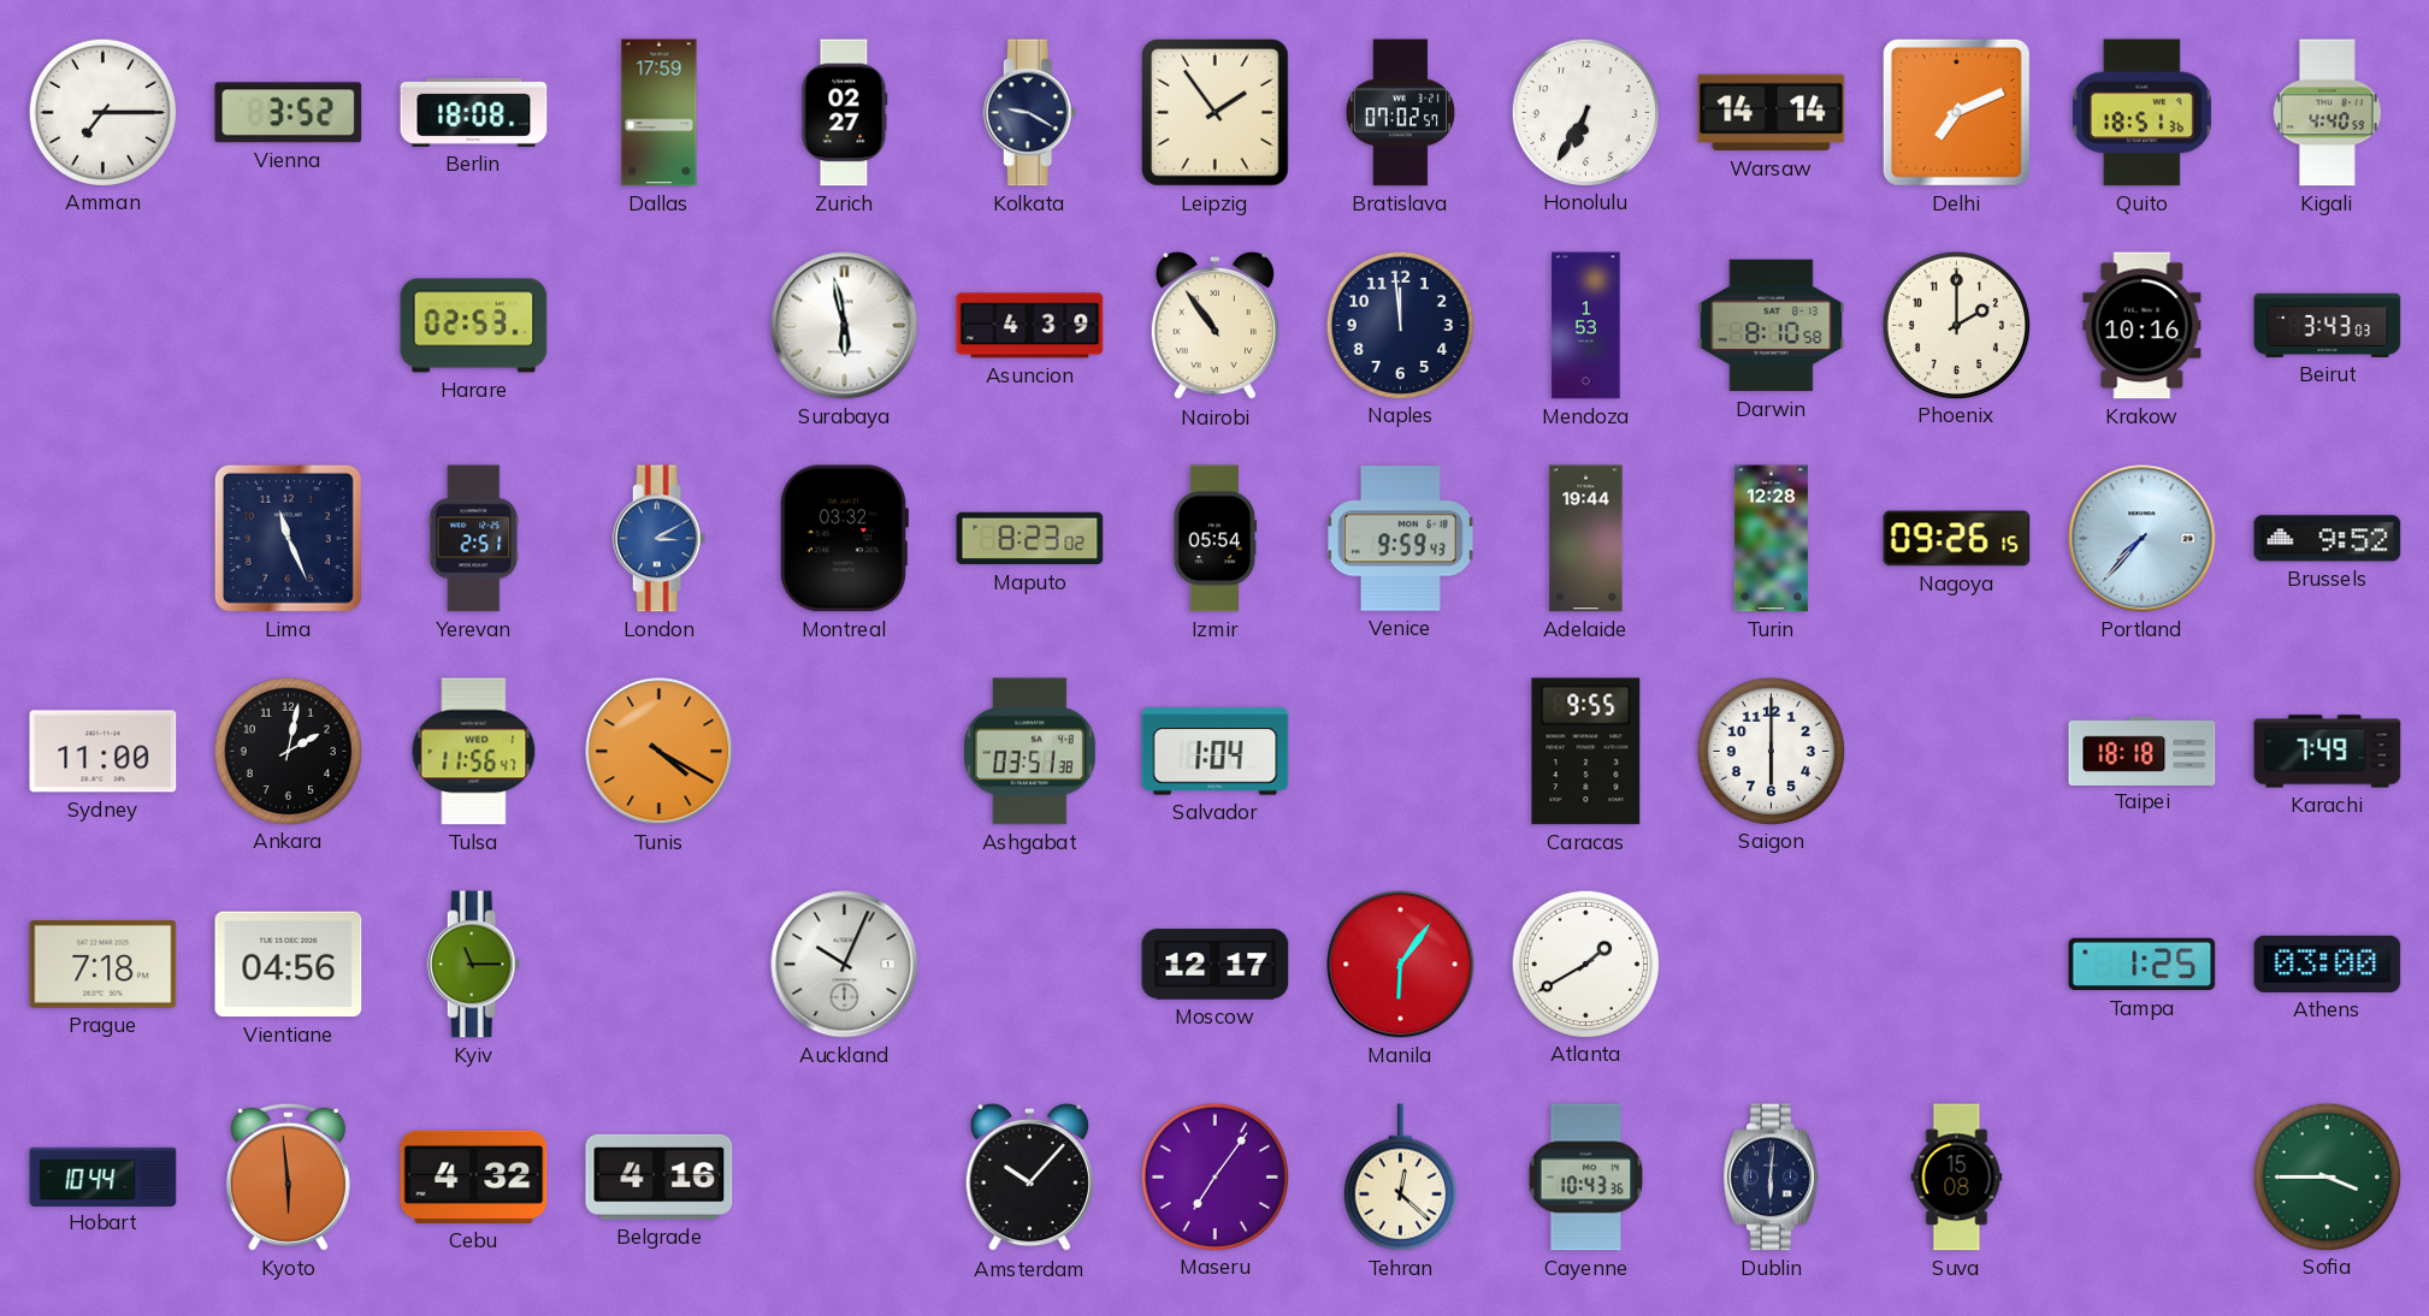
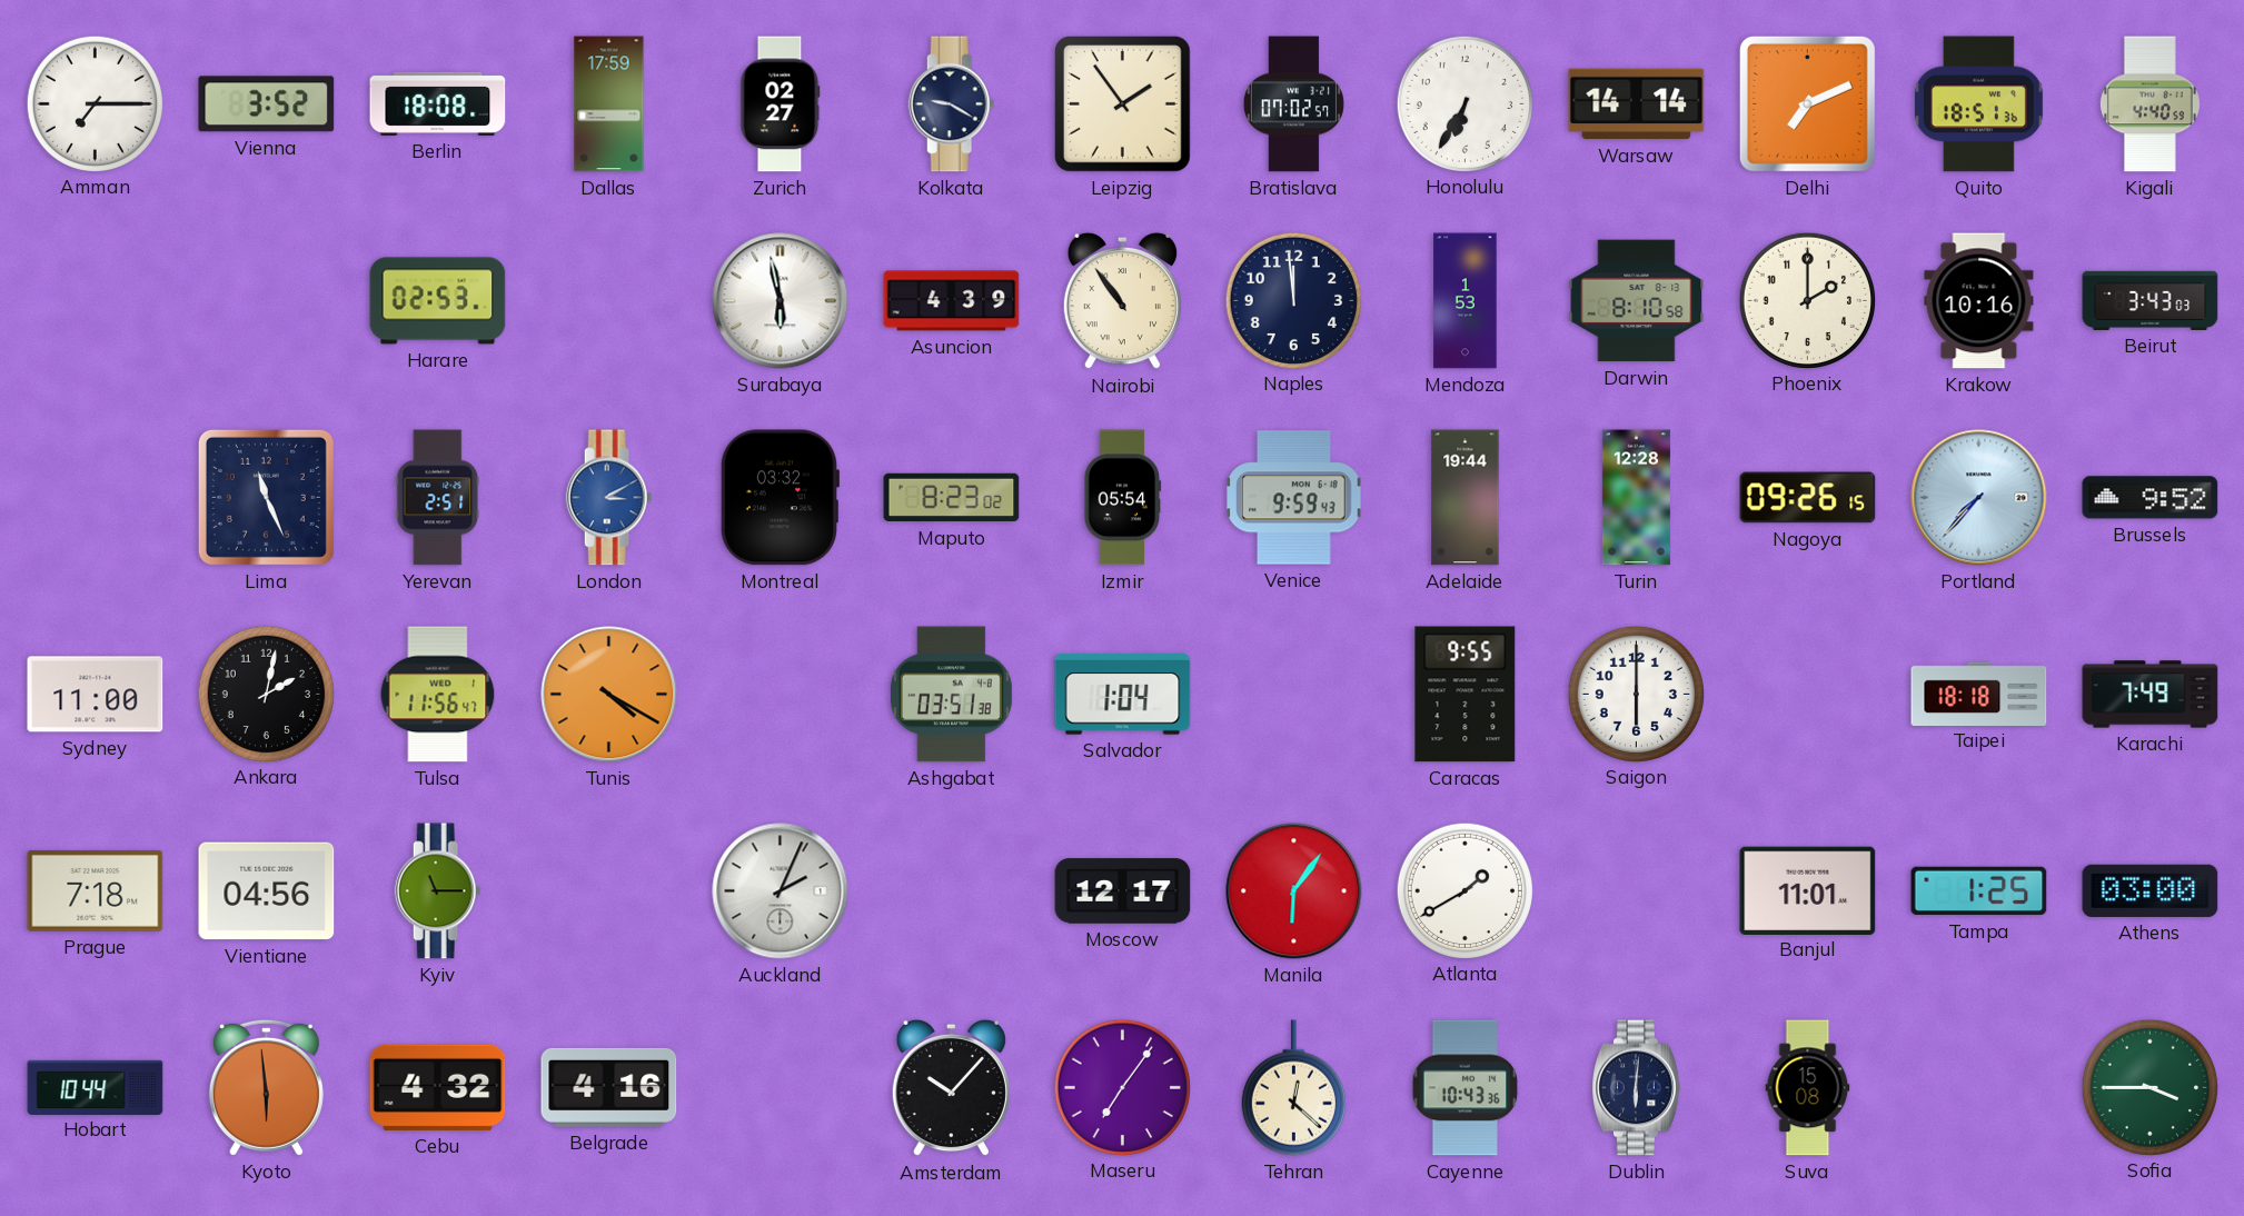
Auckland: 10:04 -> 2:04
Banjul: none -> 11:01
